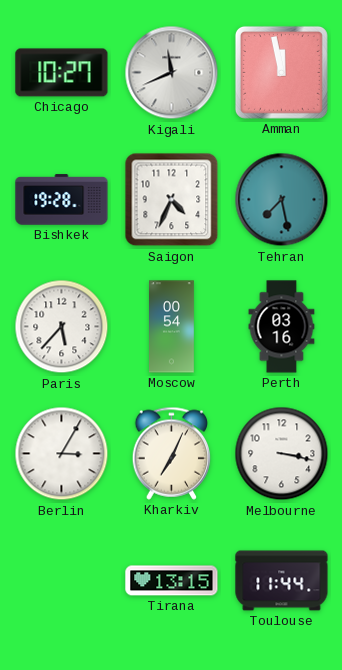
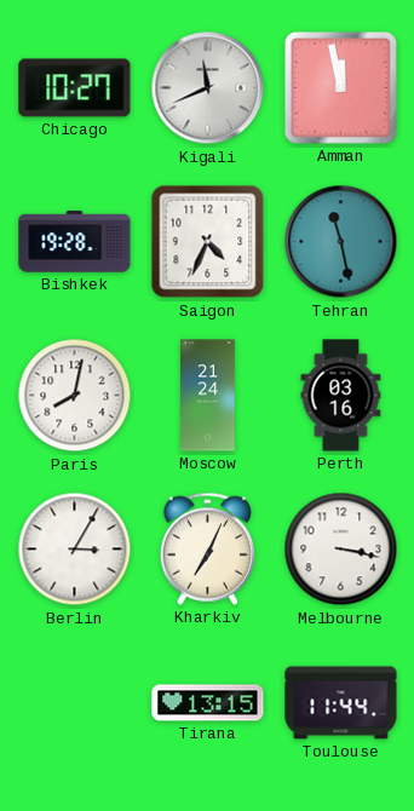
Tehran: 7:28 -> 11:28
Paris: 5:37 -> 8:02
Moscow: 00:54 -> 21:24
